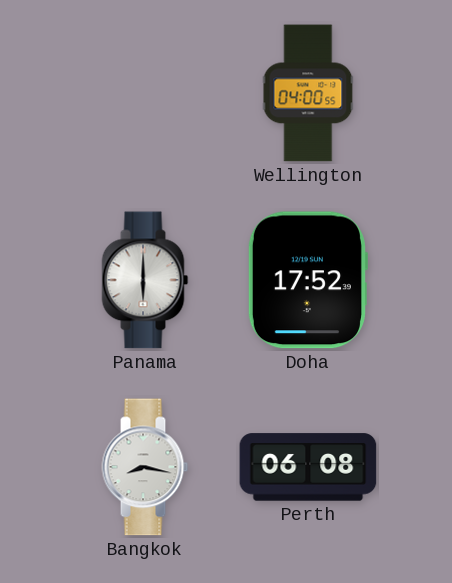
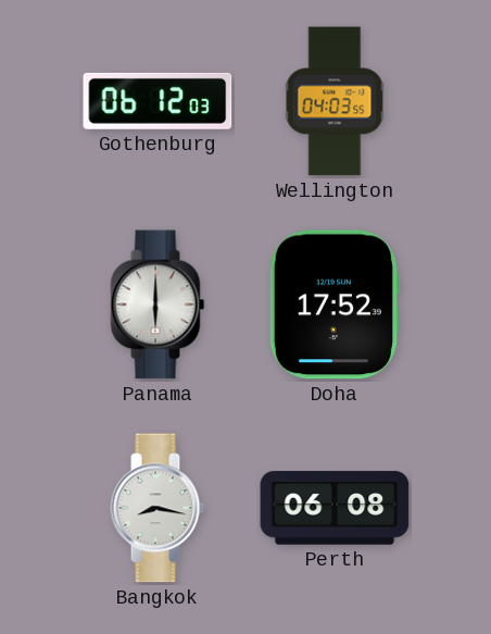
Gothenburg: none -> 06:12
Wellington: 04:00 -> 04:03
